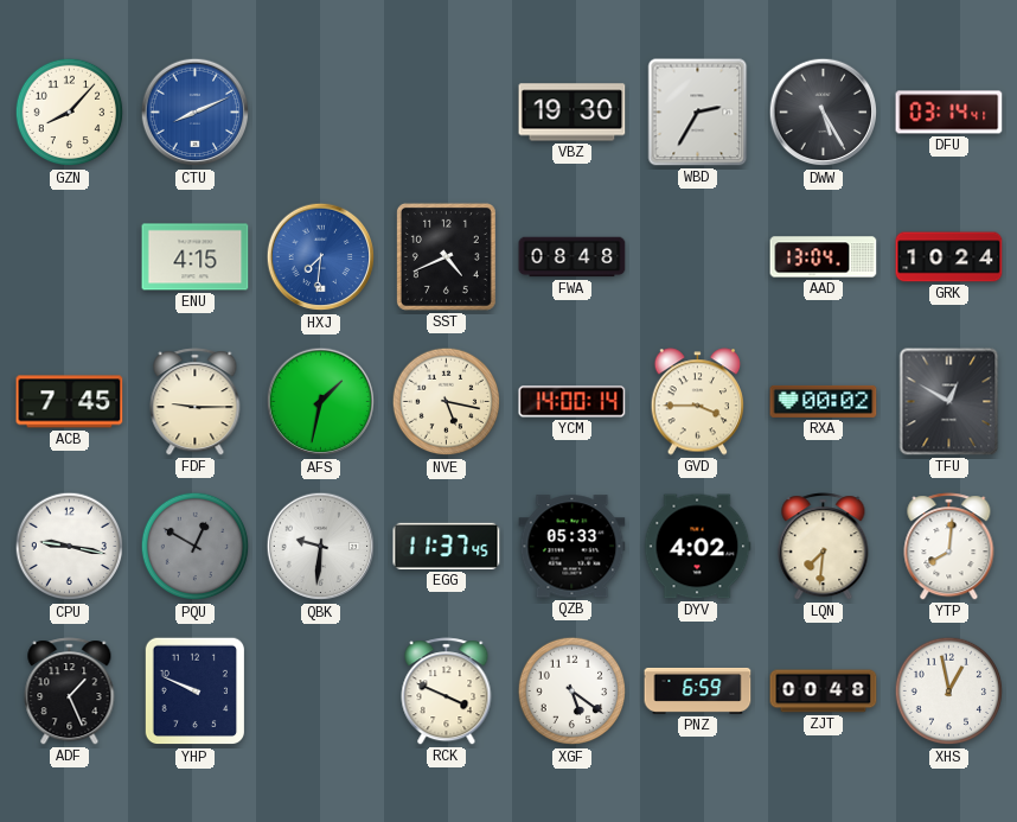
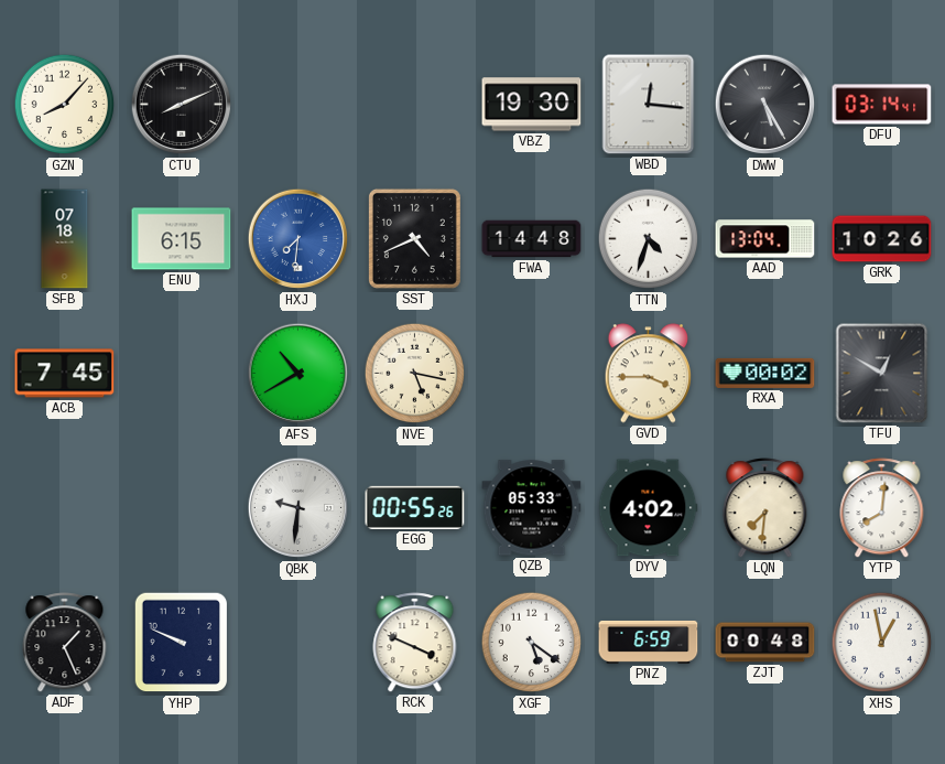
CTU dial: blue -> black
WBD: 2:35 -> 12:16
SFB: none -> 07:18
ENU: 4:15 -> 6:15
FWA: 08:48 -> 14:48
TTN: none -> 4:33
GRK: 10:24 -> 10:26
FDF: 9:15 -> none
AFS: 1:32 -> 10:40
YCM: 14:00 -> none
CPU: 9:17 -> none
PQU: 12:50 -> none
EGG: 11:37 -> 00:55
